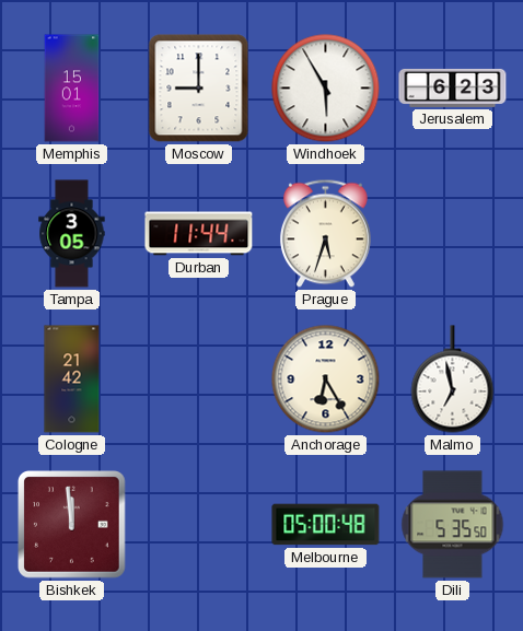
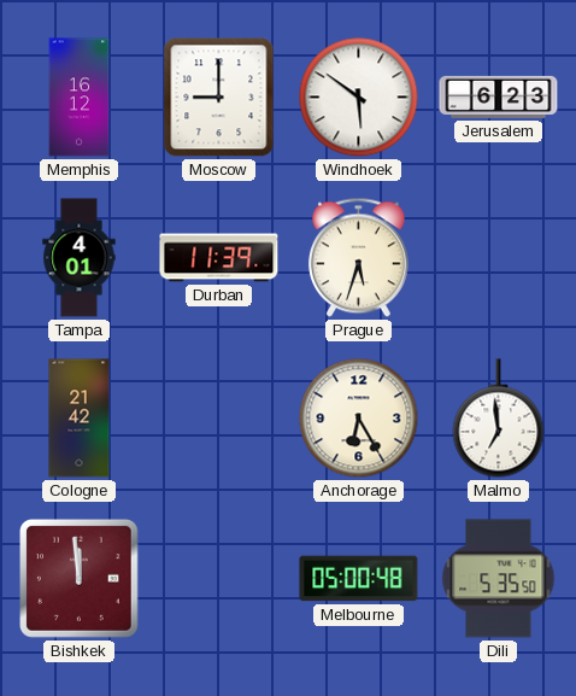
Memphis: 15:01 -> 16:12
Windhoek: 5:55 -> 5:51
Tampa: 3:05 -> 4:01
Durban: 11:44 -> 11:39
Malmo: 6:58 -> 6:59
